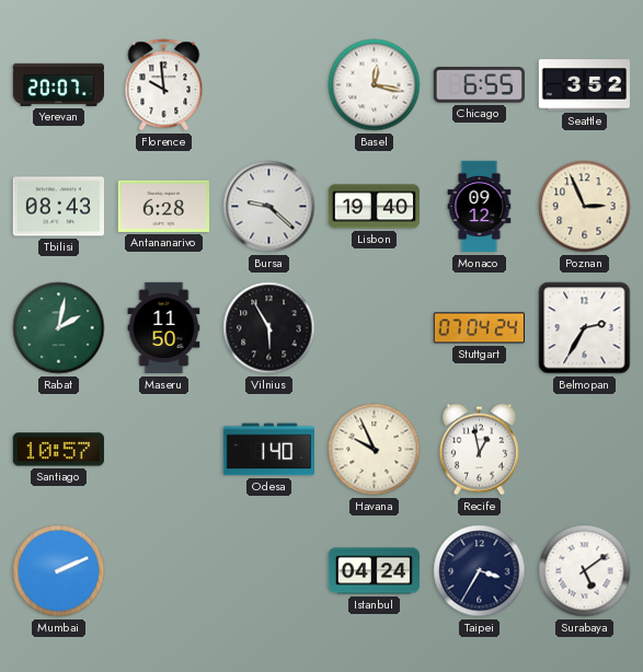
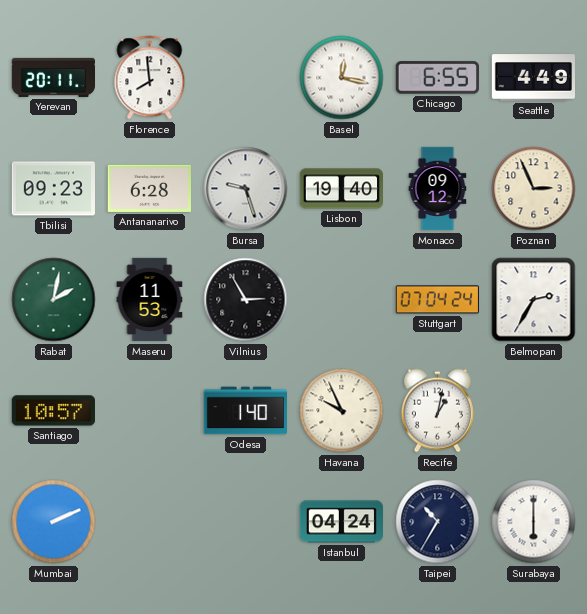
Yerevan: 20:07 -> 20:11
Florence: 9:59 -> 7:59
Seattle: 3:52 -> 4:49
Tbilisi: 08:43 -> 09:23
Bursa: 9:22 -> 9:27
Maseru: 11:50 -> 11:53
Vilnius: 5:55 -> 2:55
Recife: 12:58 -> 1:02
Taipei: 3:35 -> 10:35
Surabaya: 5:09 -> 6:00
